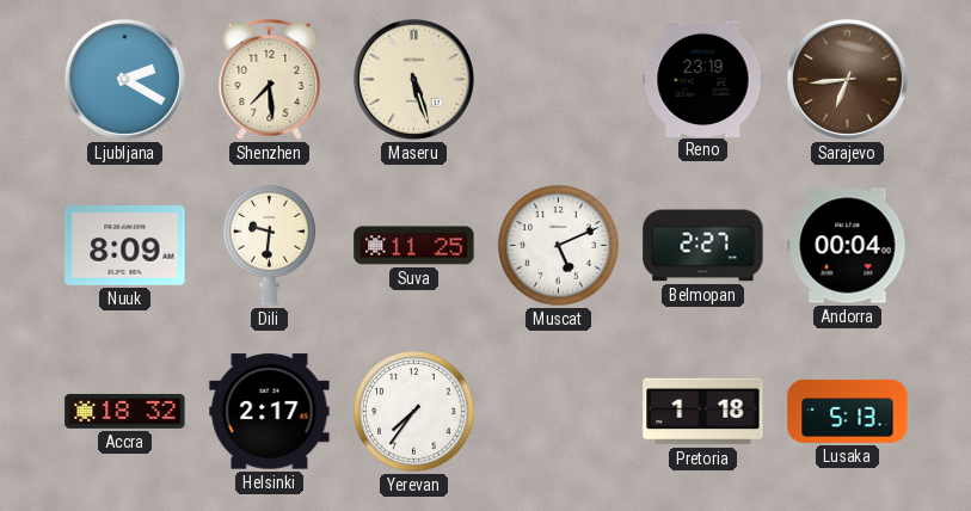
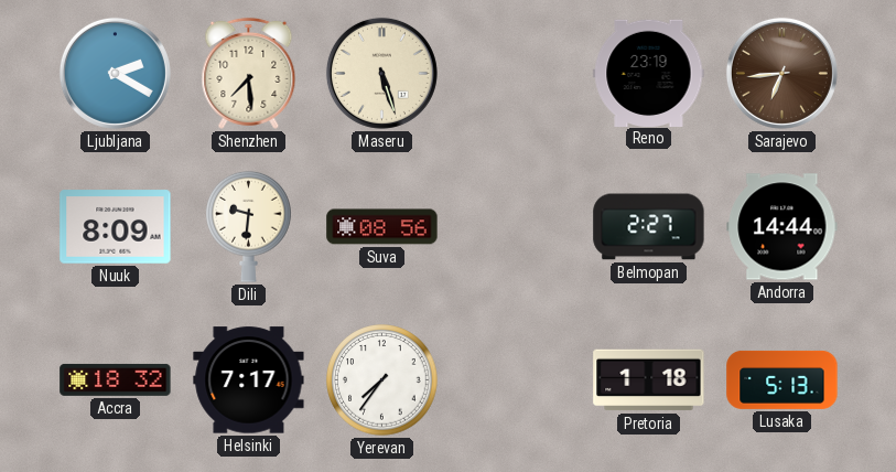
Suva: 11:25 -> 08:56
Muscat: 5:11 -> none
Andorra: 00:04 -> 14:44
Helsinki: 2:17 -> 7:17
